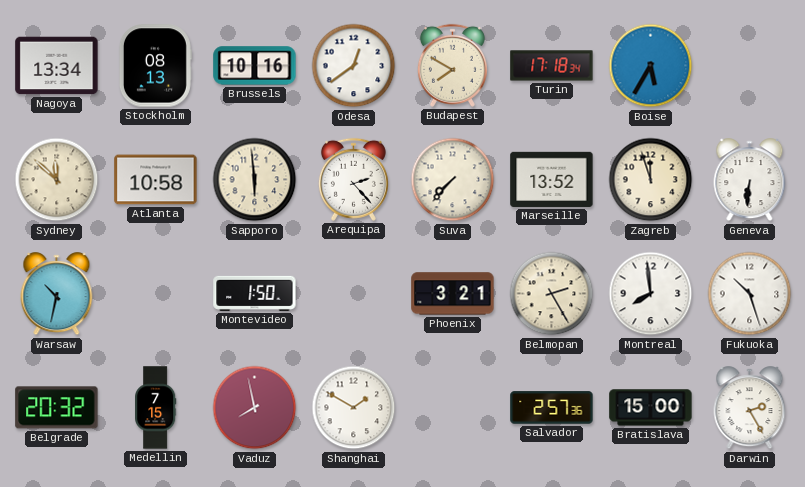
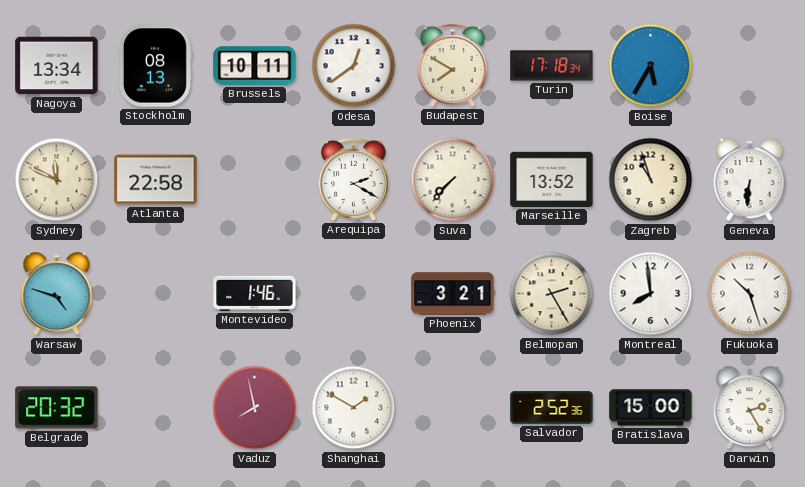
Brussels: 10:16 -> 10:11
Sydney: 11:52 -> 11:49
Atlanta: 10:58 -> 22:58
Sapporo: 5:59 -> none
Arequipa: 2:23 -> 2:20
Zagreb: 11:57 -> 10:57
Warsaw: 10:32 -> 4:48
Montevideo: 1:50 -> 1:46
Medellin: 7:15 -> none
Salvador: 2:57 -> 2:52
